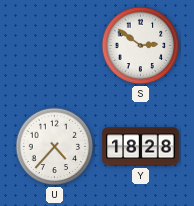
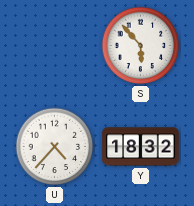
S: 2:51 -> 5:53
Y: 18:28 -> 18:32
